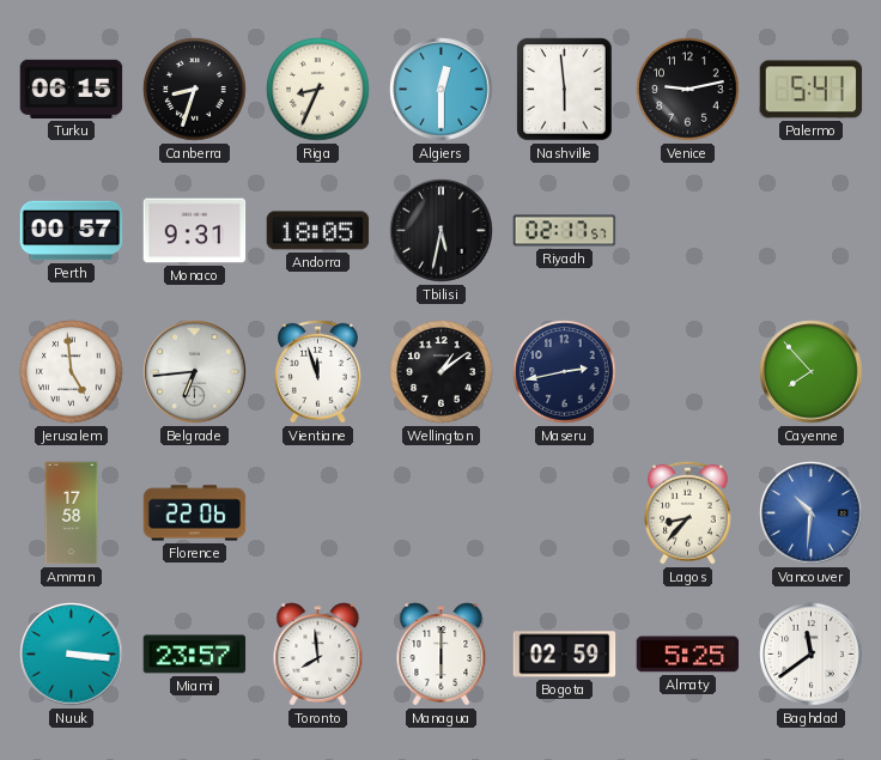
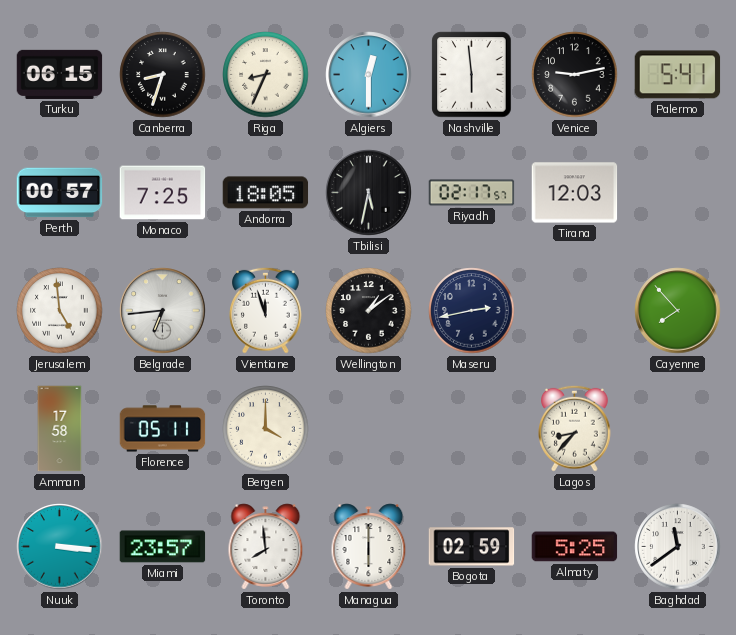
Monaco: 9:31 -> 7:25
Tirana: none -> 12:03
Florence: 22:06 -> 05:11
Bergen: none -> 4:00
Vancouver: 10:31 -> none
